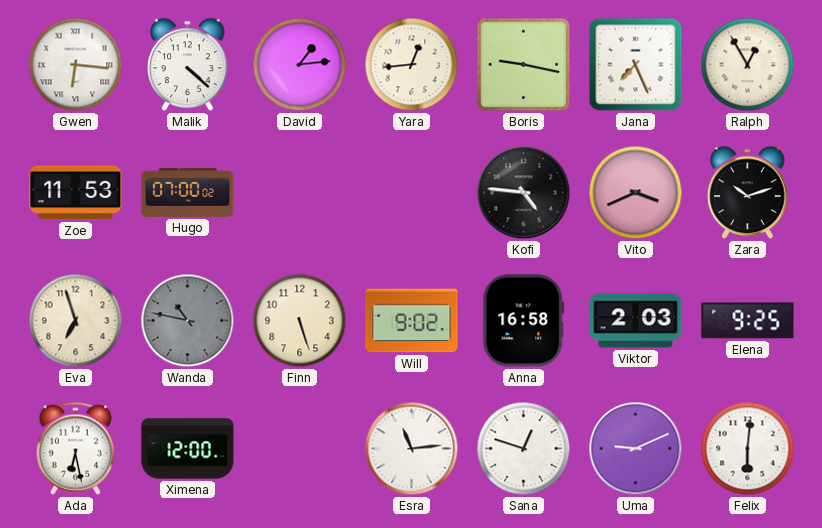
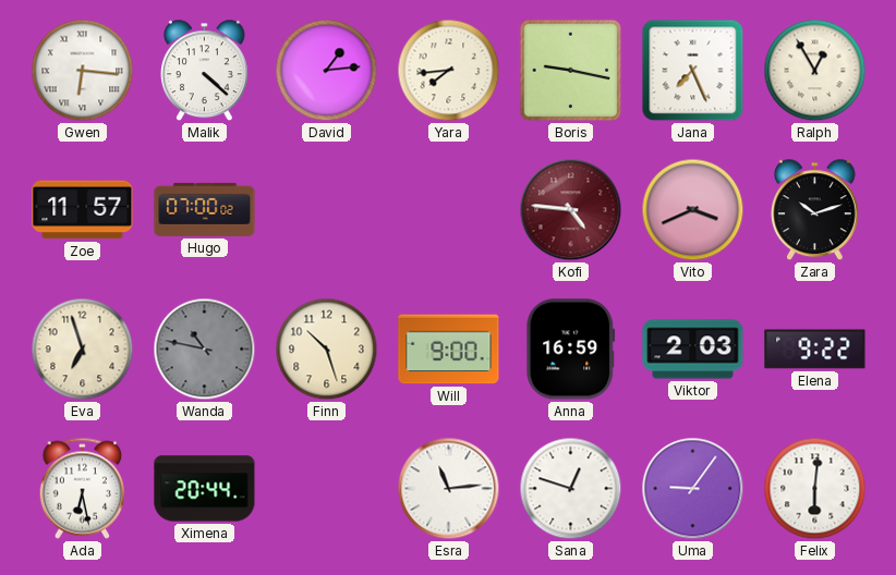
Yara: 12:44 -> 7:44
Zoe: 11:53 -> 11:57
Kofi dial: black -> burgundy
Finn: 5:27 -> 10:27
Will: 9:02 -> 9:00
Anna: 16:58 -> 16:59
Elena: 9:25 -> 9:22
Ximena: 12:00 -> 20:44
Uma: 9:11 -> 9:06
